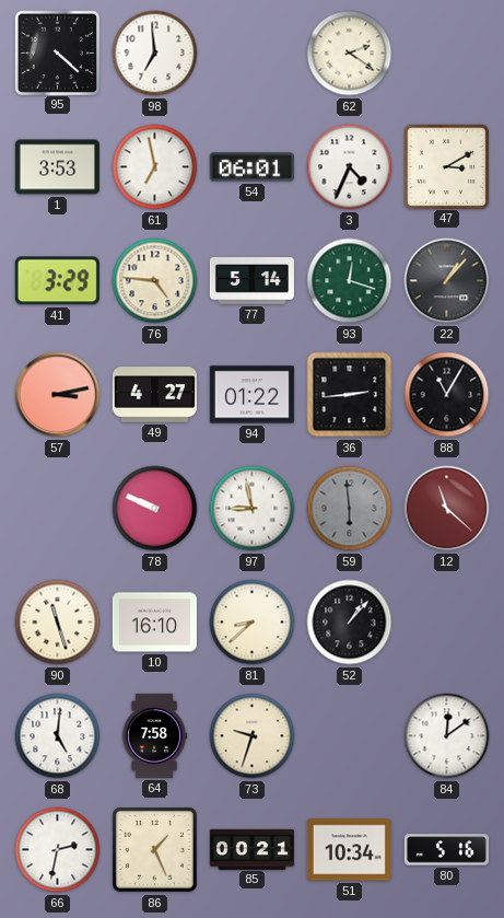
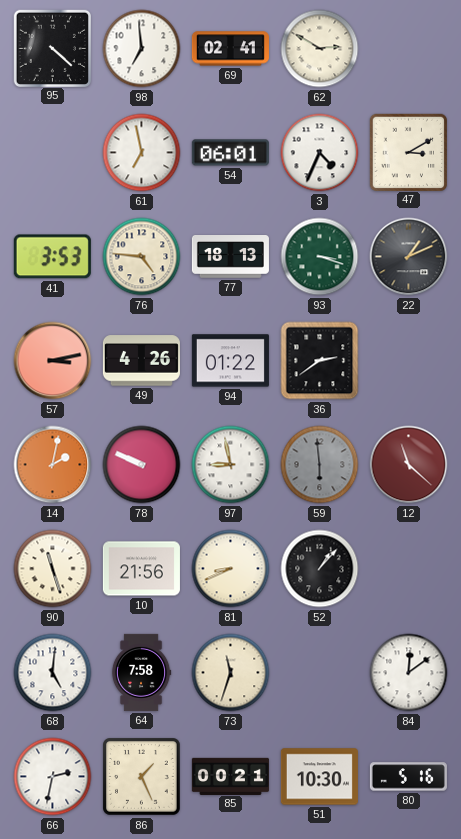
69: none -> 02:41
62: 2:21 -> 2:50
1: 3:53 -> none
41: 3:29 -> 3:53
77: 5:14 -> 18:13
93: 12:18 -> 3:18
22: 1:07 -> 1:11
49: 4:27 -> 4:26
36: 2:44 -> 2:39
88: 11:05 -> none
14: none -> 2:02
10: 16:10 -> 21:56
81: 8:38 -> 8:41
73: 9:33 -> 11:33
51: 10:34 -> 10:30
